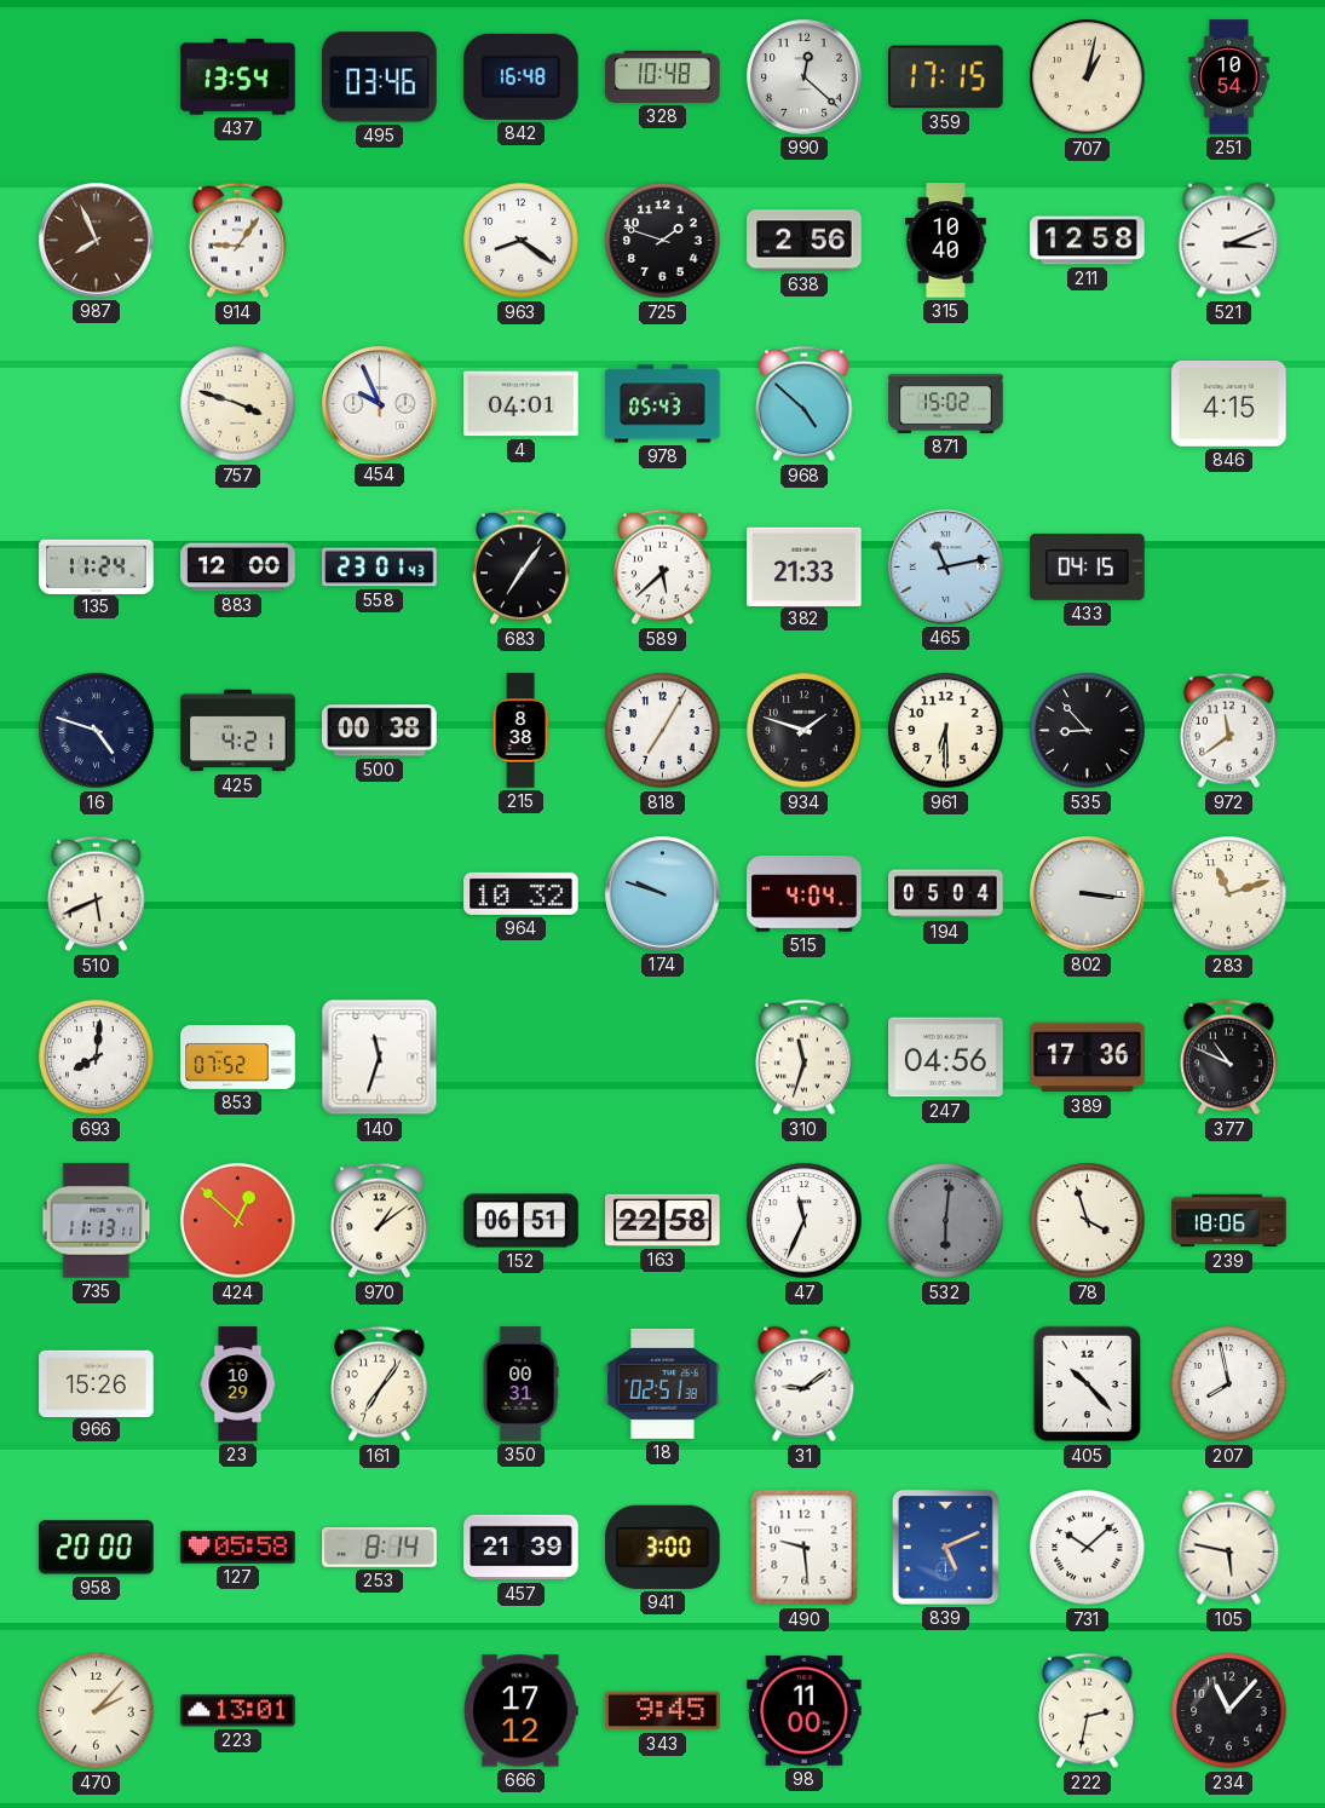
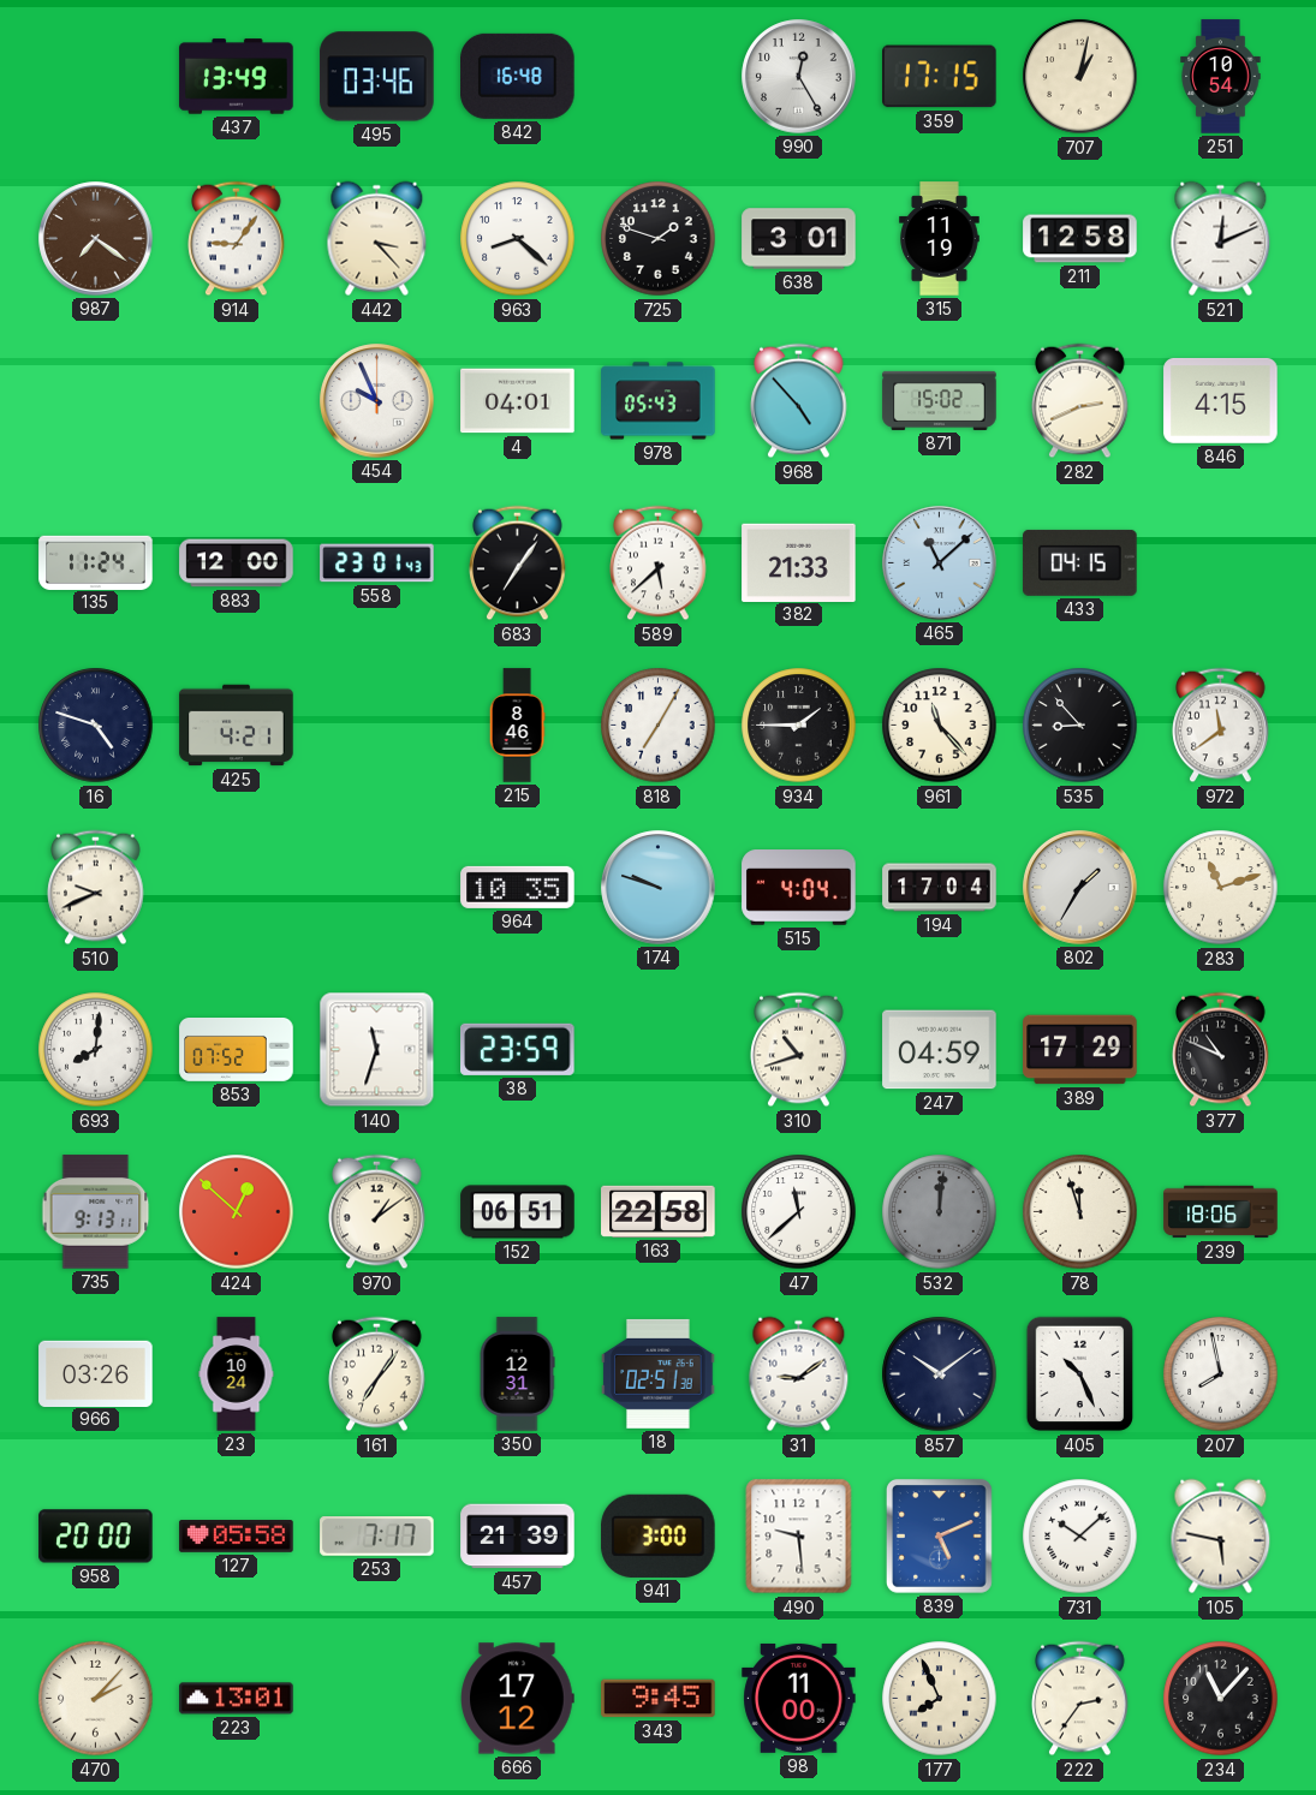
437: 13:54 -> 13:49
328: 10:48 -> none
990: 12:22 -> 12:25
987: 7:56 -> 7:21
442: none -> 3:23
963: 8:21 -> 8:22
638: 2:56 -> 3:01
315: 10:40 -> 11:19
521: 3:11 -> 12:11
757: 3:48 -> none
968: 4:52 -> 4:53
282: none -> 2:41
465: 11:13 -> 11:08
500: 00:38 -> none
215: 8:38 -> 8:46
934: 1:48 -> 1:45
961: 6:30 -> 11:23
510: 5:41 -> 9:41
964: 10:32 -> 10:35
194: 05:04 -> 17:04
802: 3:16 -> 1:35
38: none -> 23:59
310: 11:33 -> 10:42
247: 04:56 -> 04:59
389: 17:36 -> 17:29
735: 11:13 -> 9:13
47: 11:34 -> 11:38
532: 6:01 -> 12:01
78: 3:57 -> 11:57
966: 15:26 -> 03:26
23: 10:29 -> 10:24
350: 00:31 -> 12:31
857: none -> 10:09
405: 10:23 -> 10:26
253: 8:14 -> 7:17
177: none -> 7:56
222: 2:32 -> 2:36
